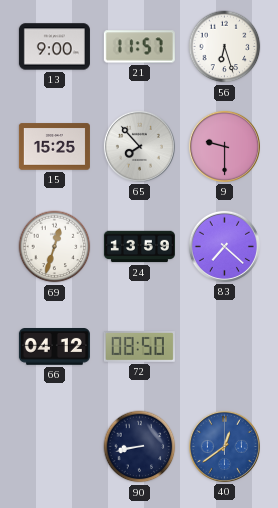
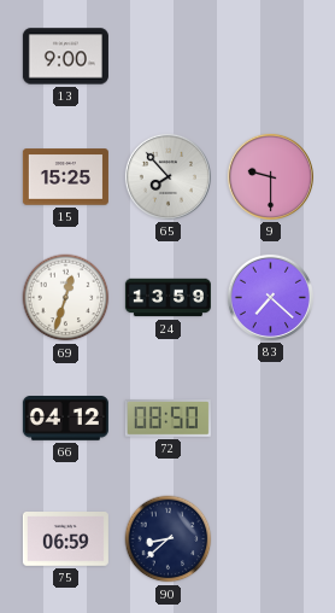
21: 11:57 -> none
56: 6:27 -> none
75: none -> 06:59
90: 8:43 -> 8:38
40: 12:39 -> none
